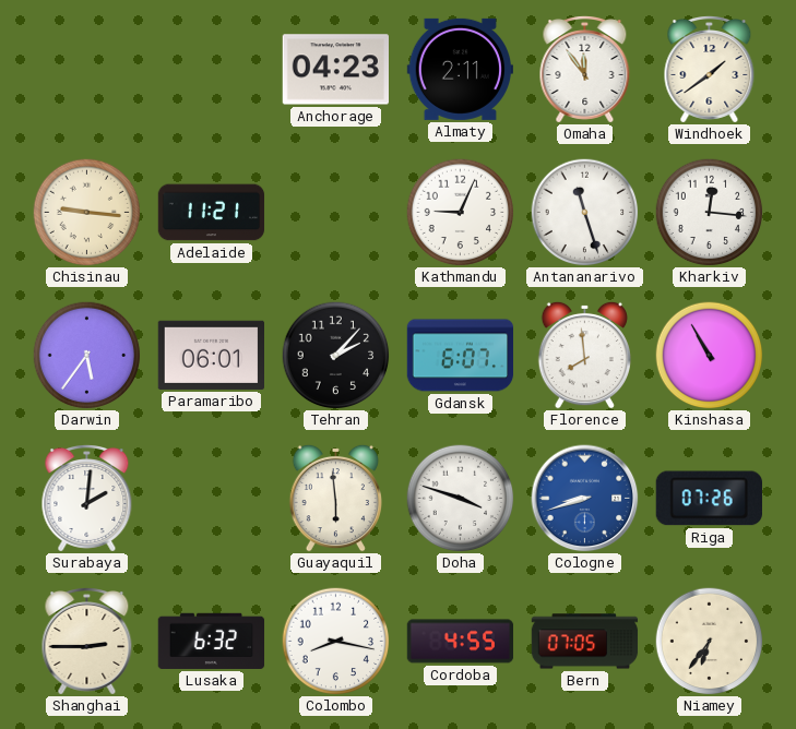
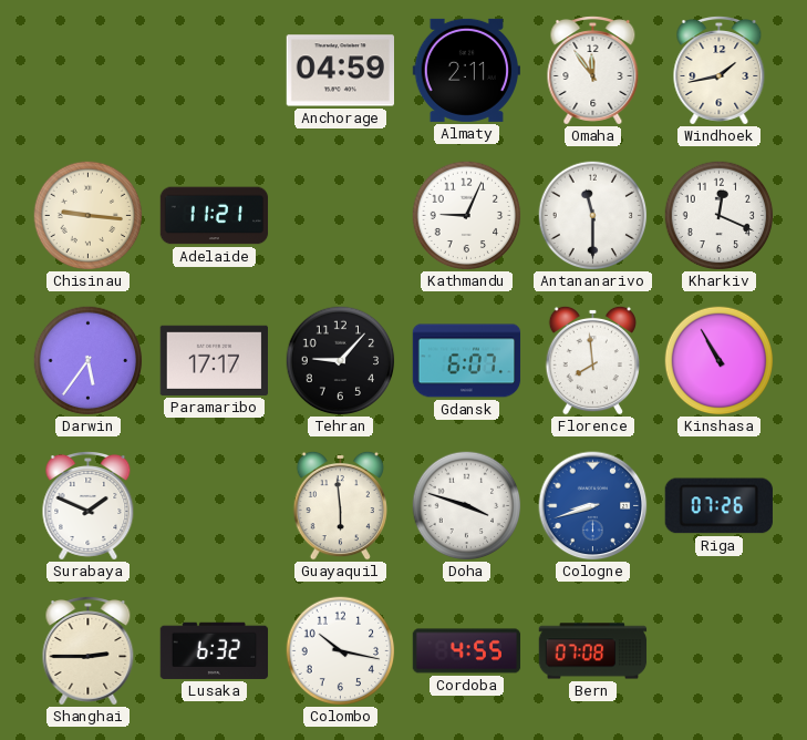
Anchorage: 04:23 -> 04:59
Windhoek: 1:39 -> 1:43
Antananarivo: 11:27 -> 11:30
Kharkiv: 12:16 -> 12:19
Paramaribo: 06:01 -> 17:17
Tehran: 2:07 -> 9:07
Surabaya: 2:01 -> 1:49
Colombo: 8:17 -> 10:17
Bern: 07:05 -> 07:08
Niamey: 6:36 -> none
